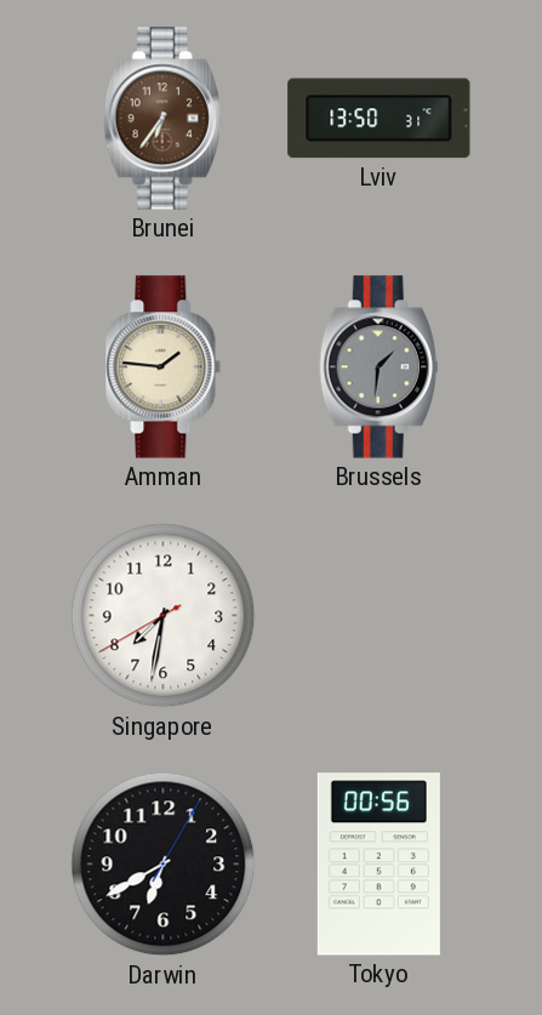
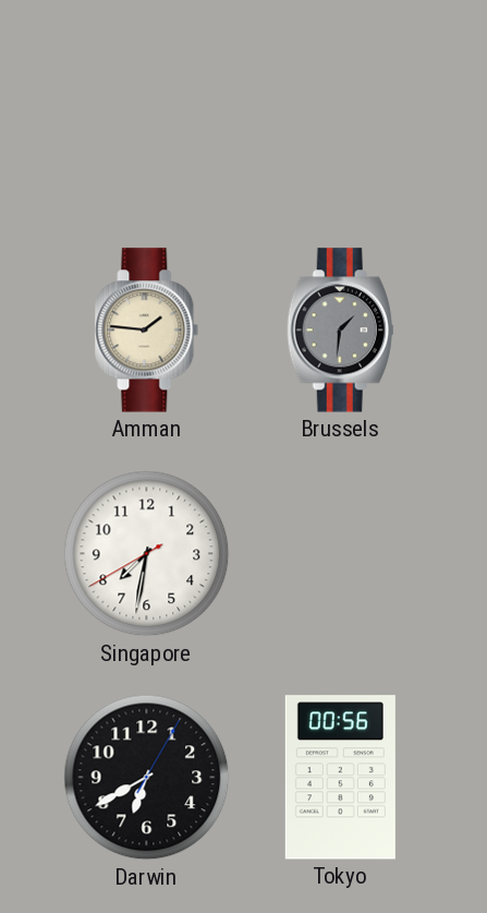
Brunei: 6:36 -> none
Lviv: 13:50 -> none
